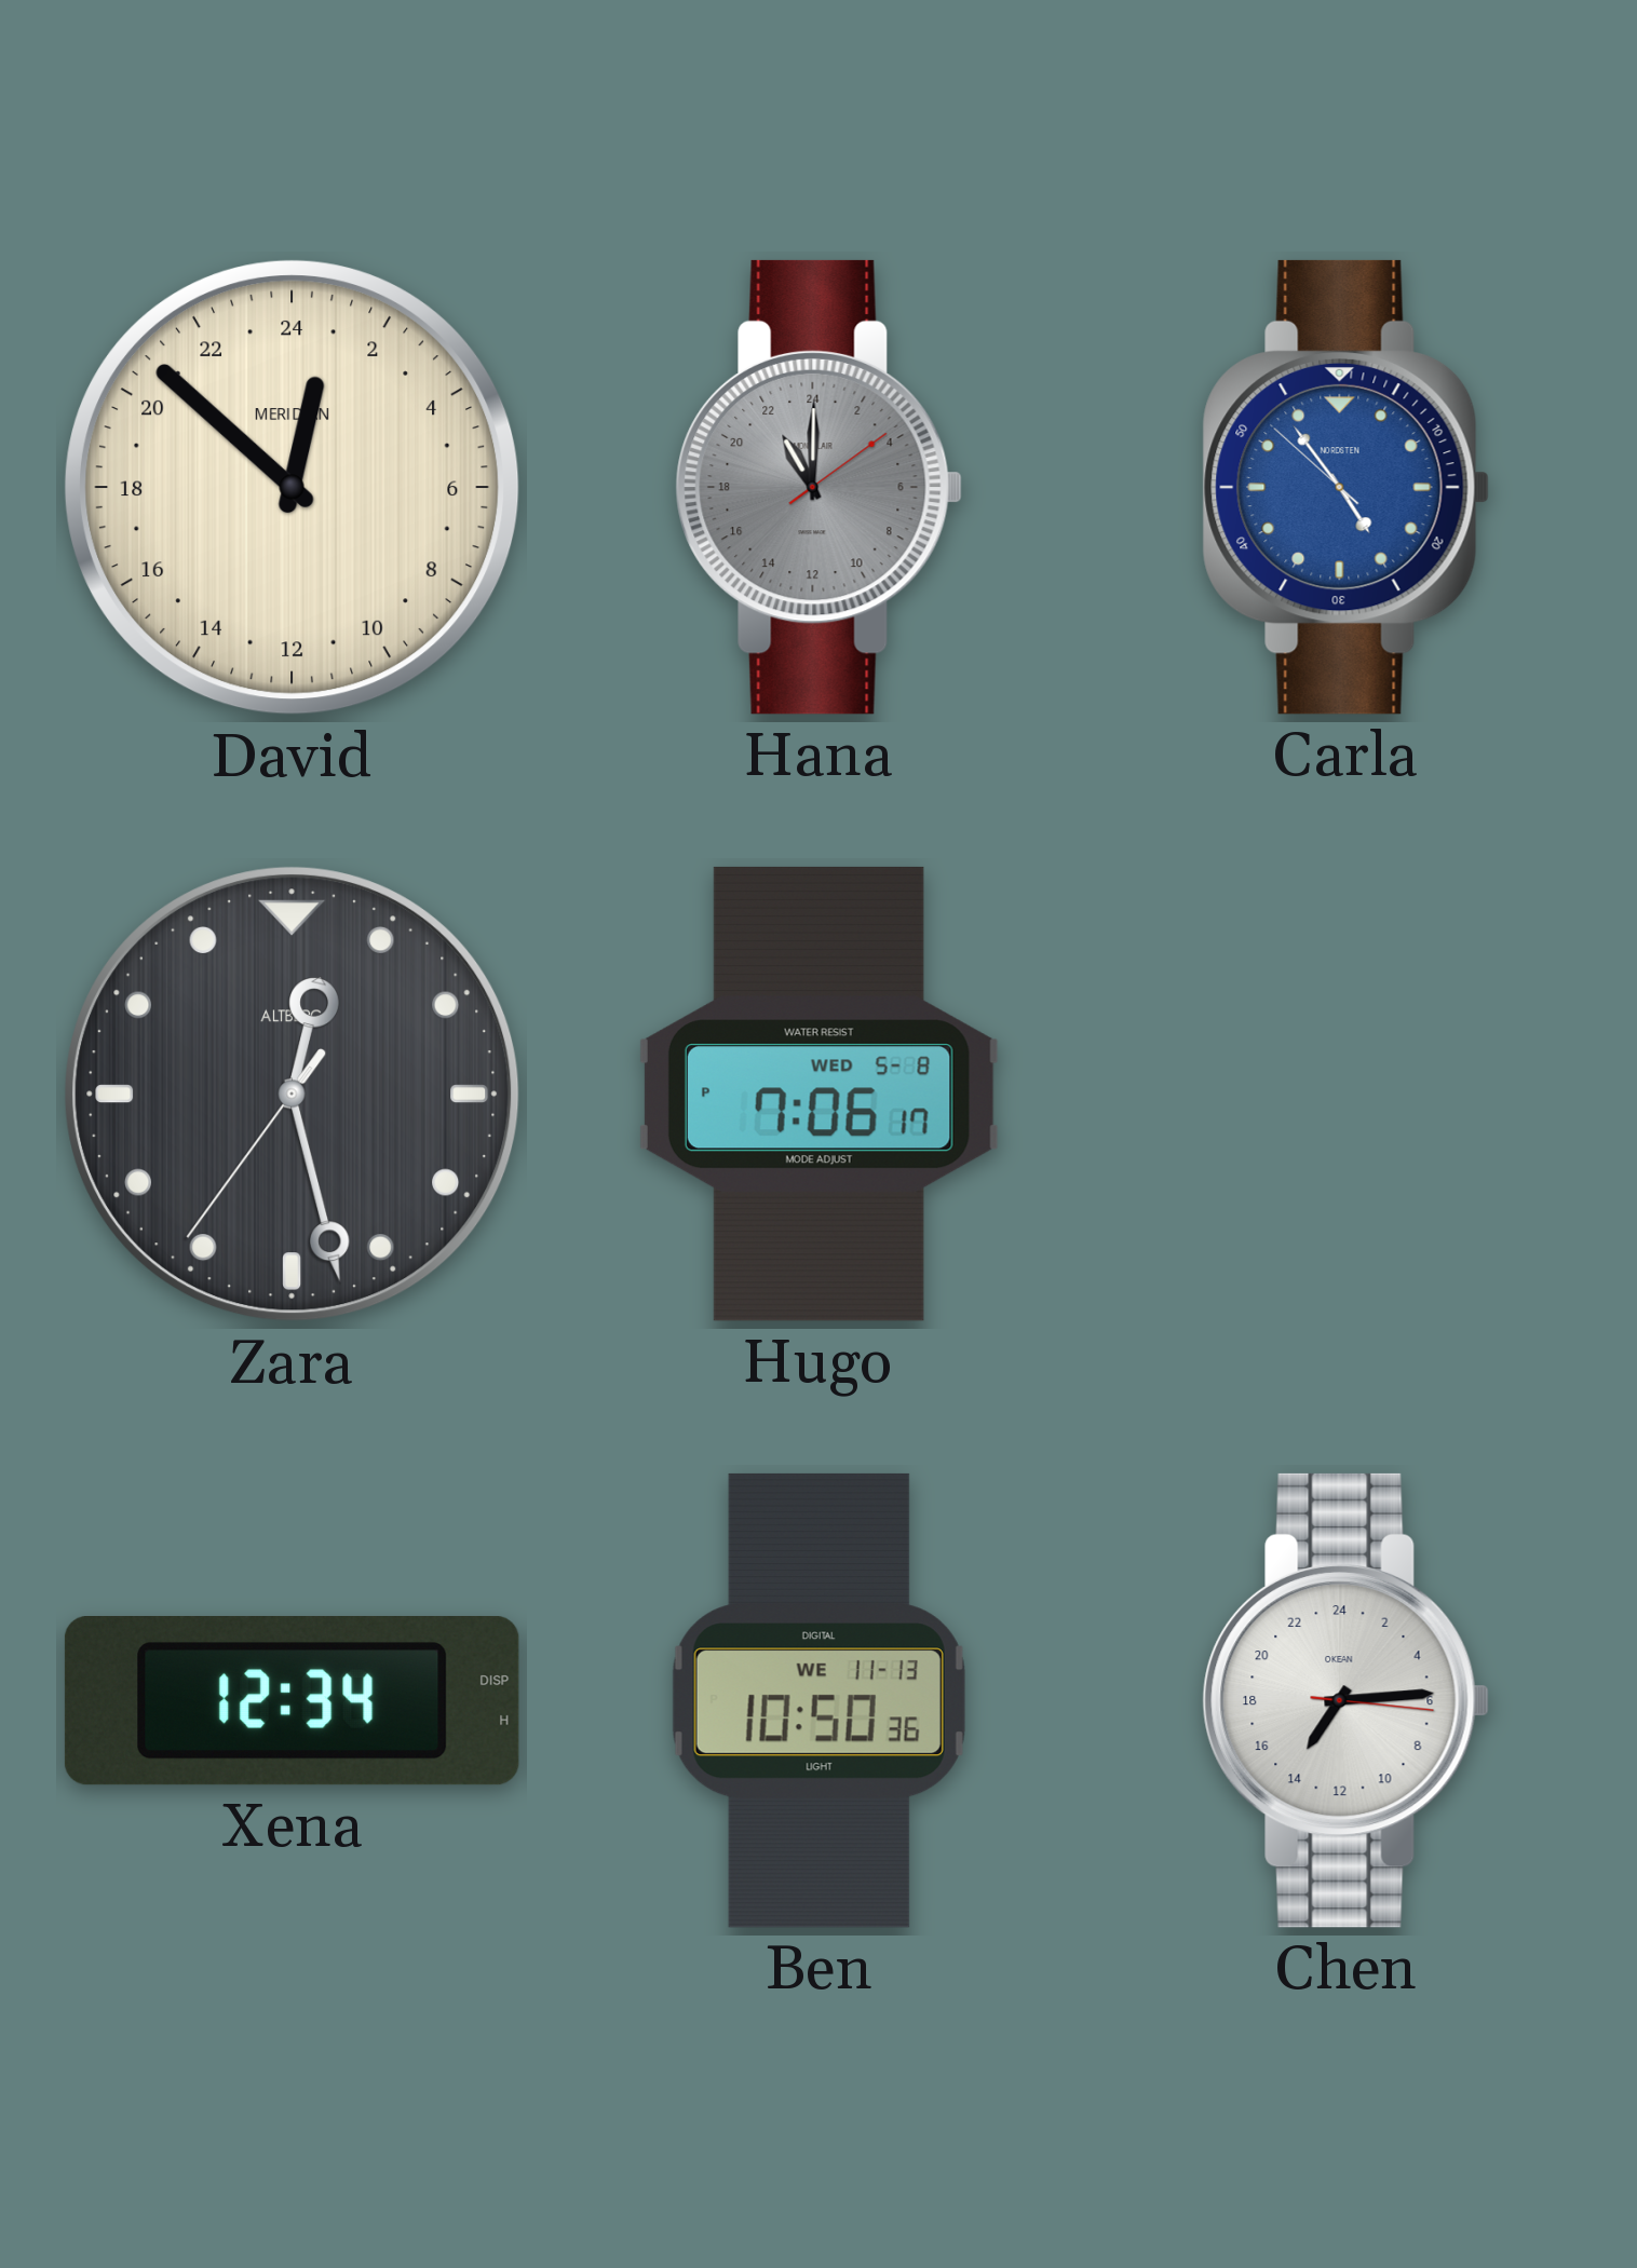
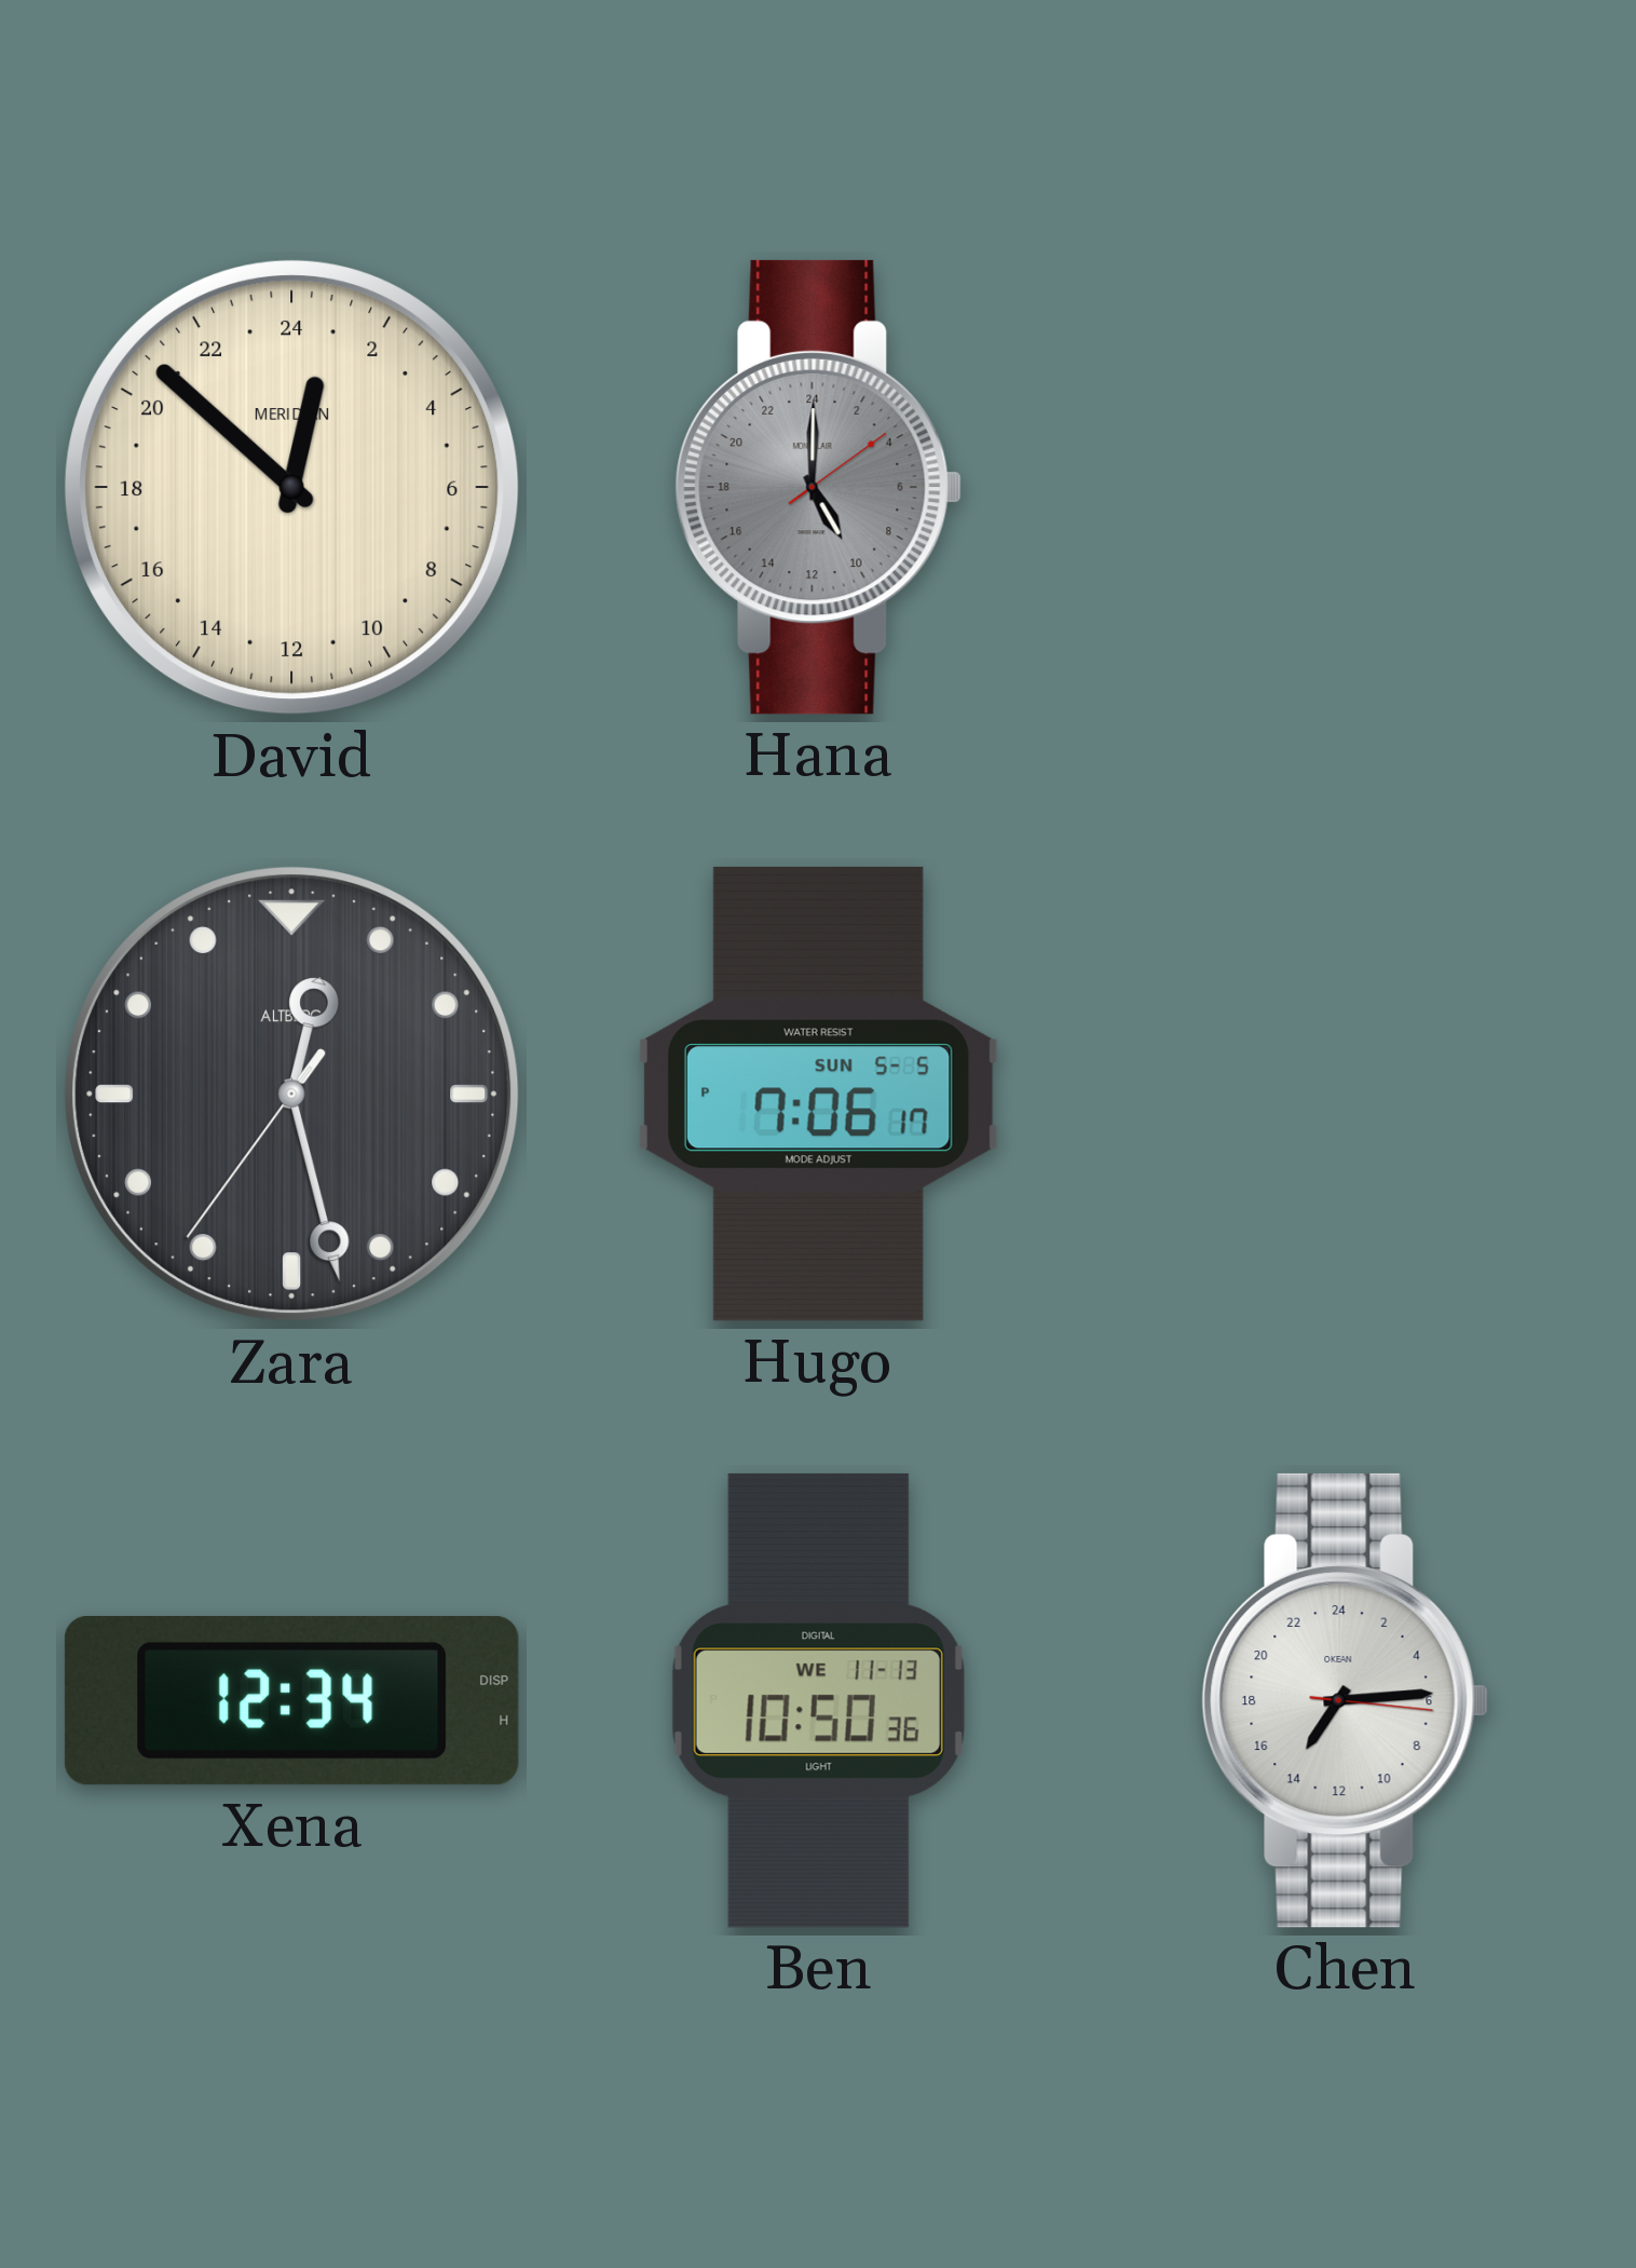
Hana: 22:00 -> 10:00
Carla: 4:53 -> none
Hugo date: WED 5-8 -> SUN 5-5
